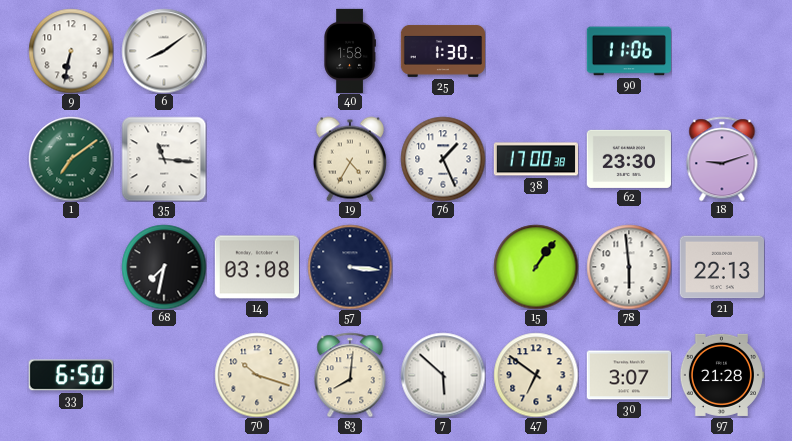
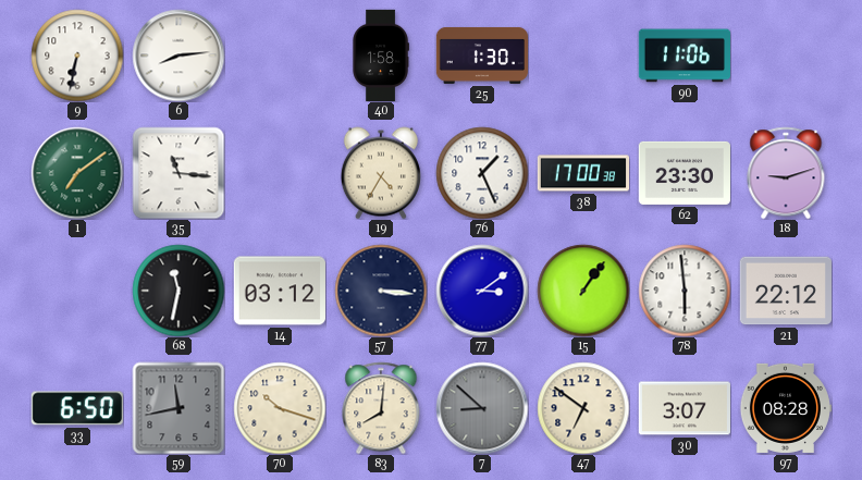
6: 8:09 -> 8:14
68: 7:32 -> 11:32
14: 03:08 -> 03:12
77: none -> 3:09
21: 22:13 -> 22:12
59: none -> 11:43
7: 5:52 -> 8:52
7 dial: white -> grey
97: 21:28 -> 08:28
